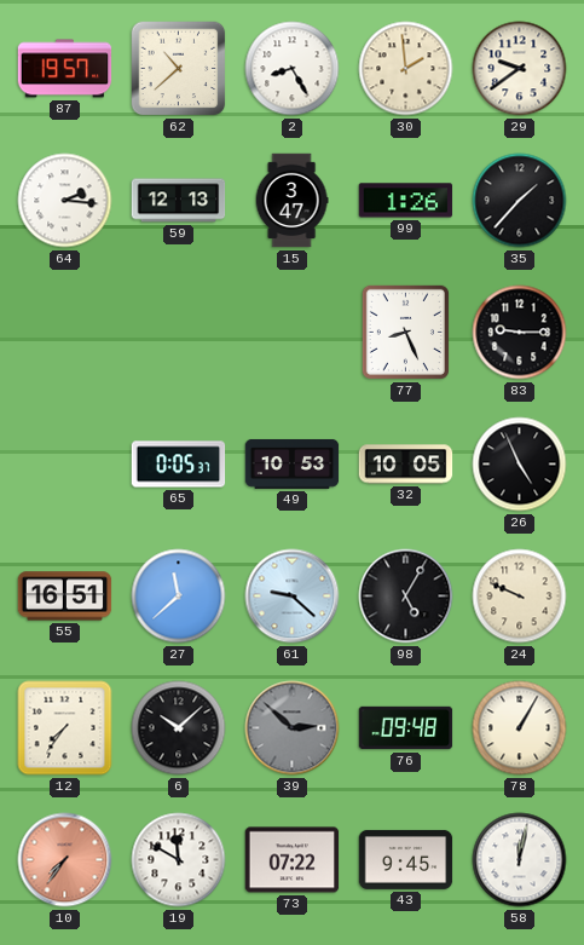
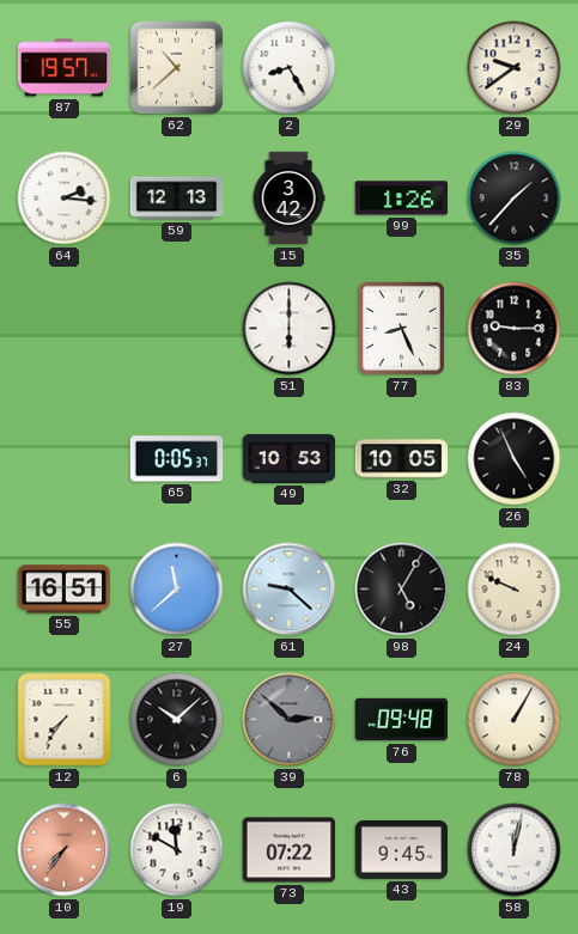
30: 1:59 -> none
15: 3:47 -> 3:42
51: none -> 6:00
